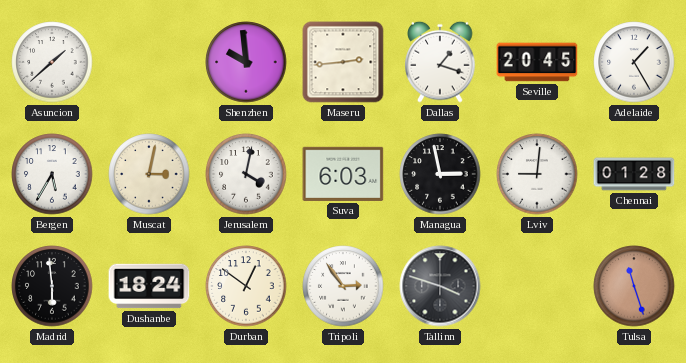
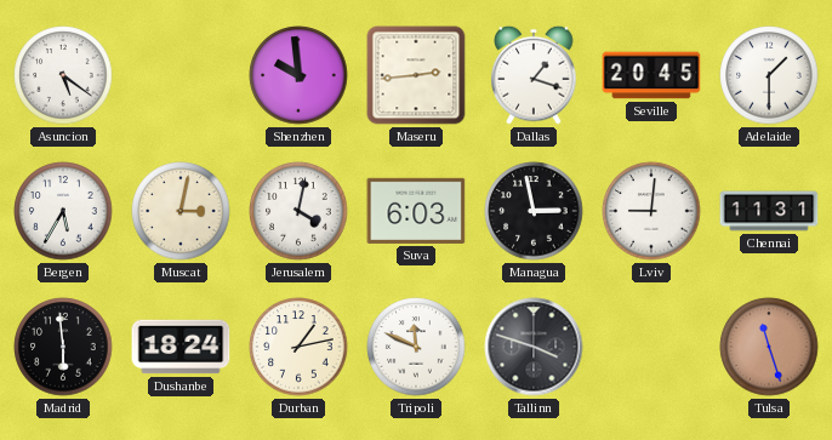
Asuncion: 1:38 -> 5:21
Adelaide: 1:25 -> 1:30
Chennai: 01:28 -> 11:31
Durban: 12:51 -> 1:13
Tripoli: 2:54 -> 11:49
